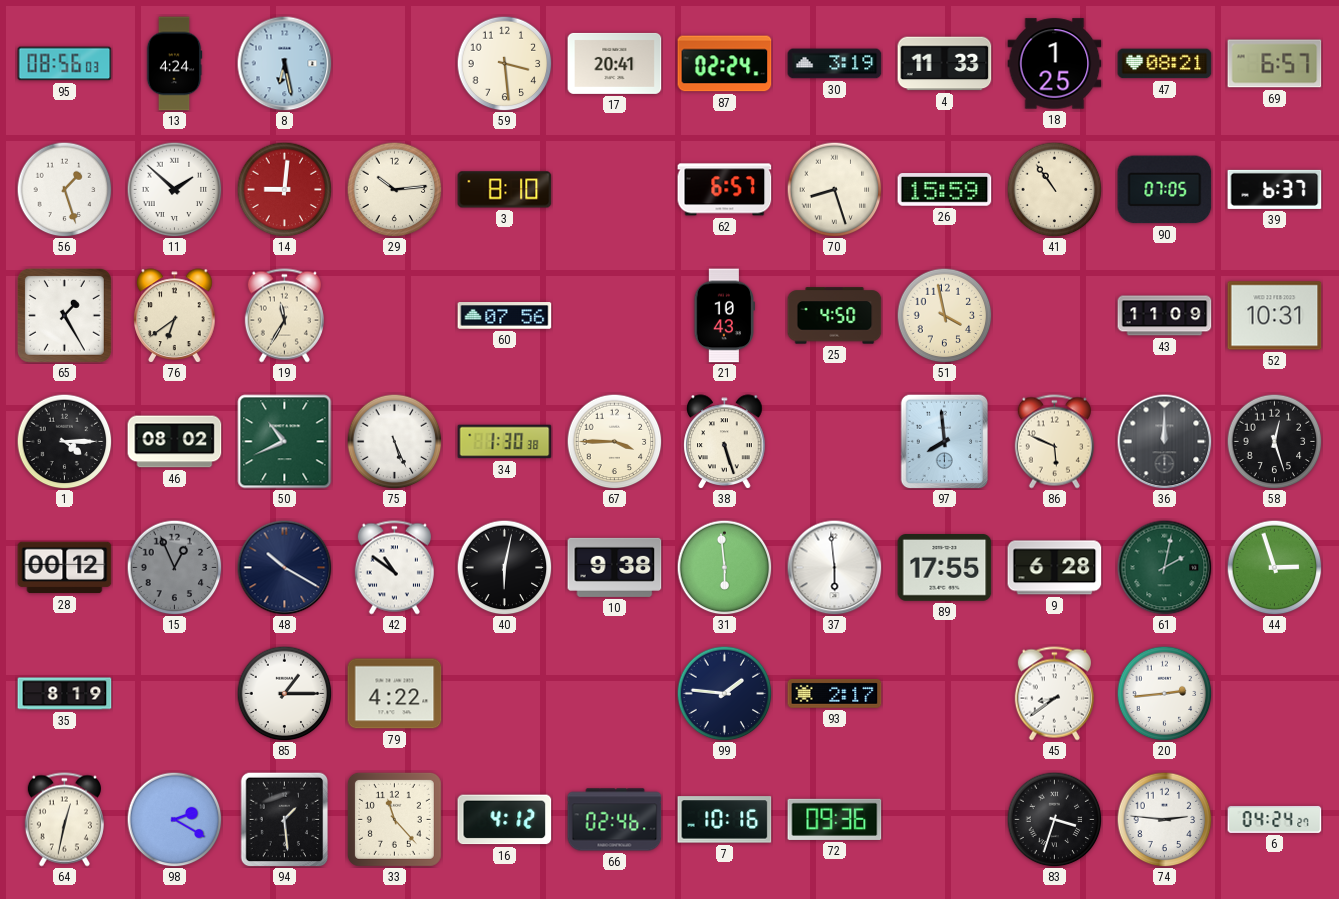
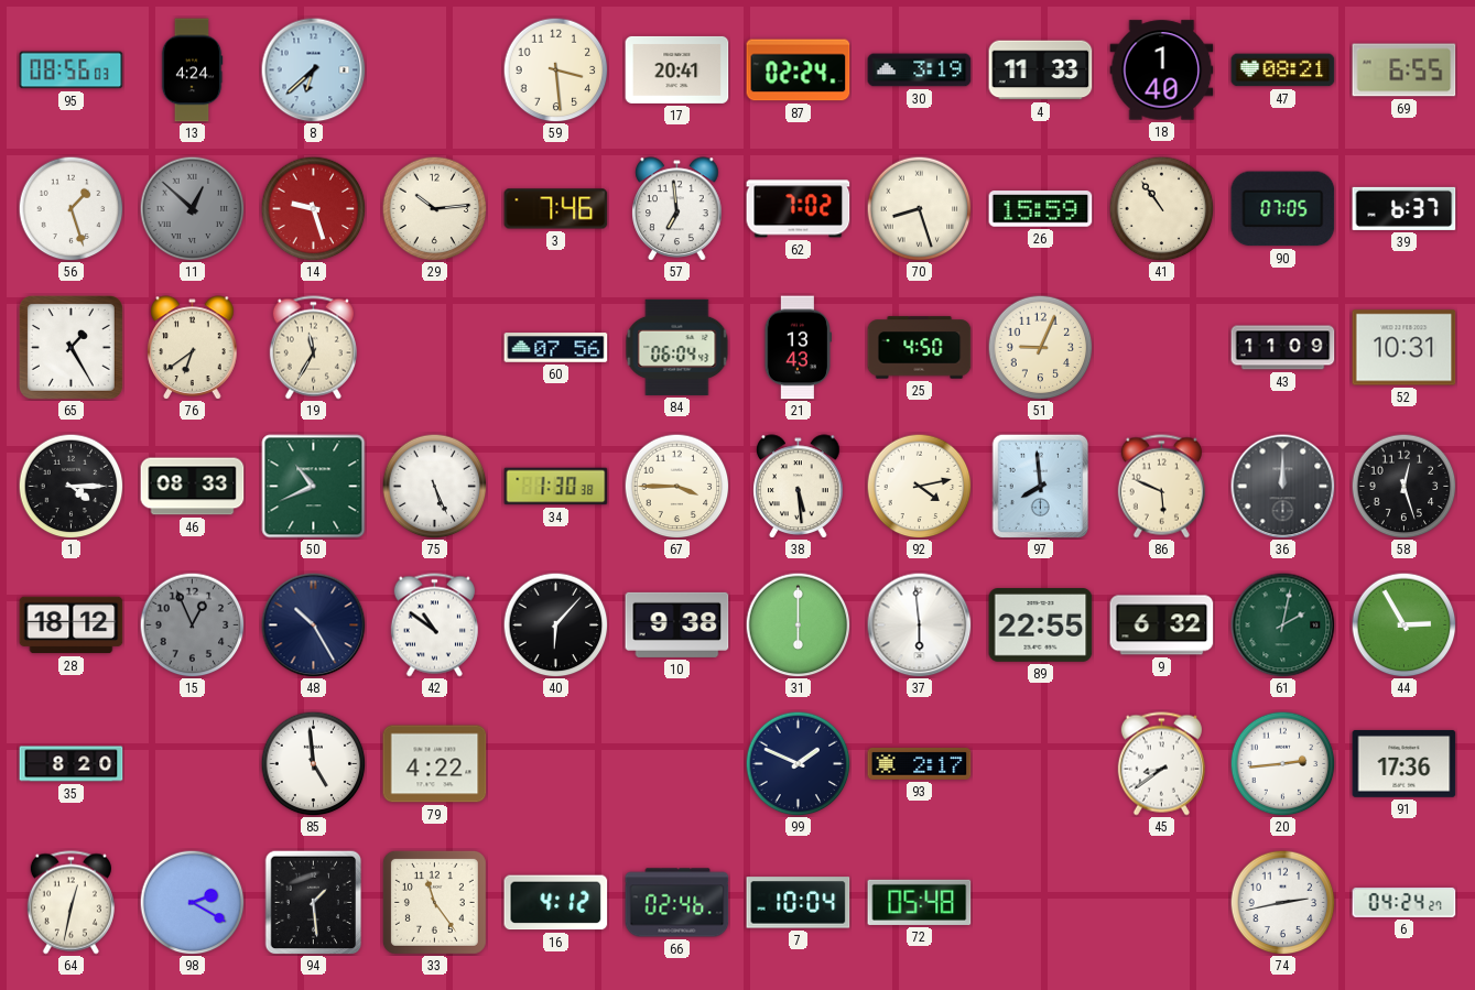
8: 6:28 -> 6:38
18: 1:25 -> 1:40
69: 6:57 -> 6:55
11: 1:52 -> 12:52
11 dial: white -> grey
14: 9:01 -> 9:27
3: 8:10 -> 7:46
57: none -> 6:59
62: 6:57 -> 7:02
84: none -> 06:04
21: 10:43 -> 13:43
51: 3:58 -> 9:04
46: 08:02 -> 08:33
38: 5:27 -> 5:29
92: none -> 4:13
28: 00:12 -> 18:12
48: 10:20 -> 10:25
40: 6:02 -> 6:07
31: 5:59 -> 6:00
89: 17:55 -> 22:55
9: 6:28 -> 6:32
44: 2:57 -> 2:55
35: 8:19 -> 8:20
85: 1:15 -> 4:59
99: 1:46 -> 1:49
91: none -> 17:36
33: 11:23 -> 11:24
7: 10:16 -> 10:04
72: 09:36 -> 05:48
83: 3:33 -> none
74: 2:46 -> 2:43
